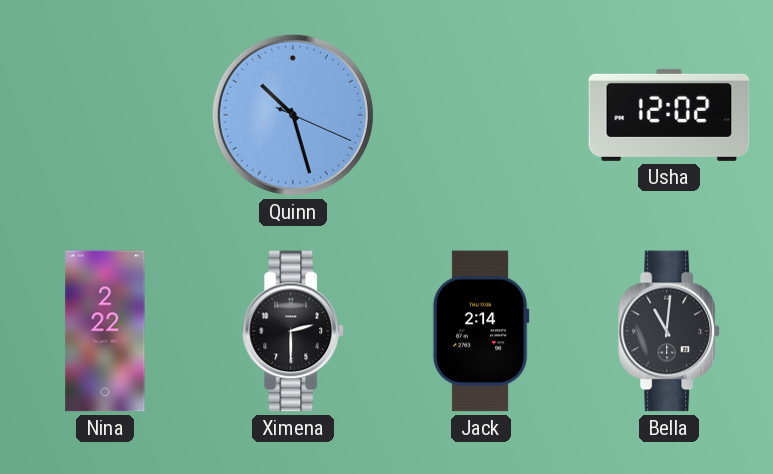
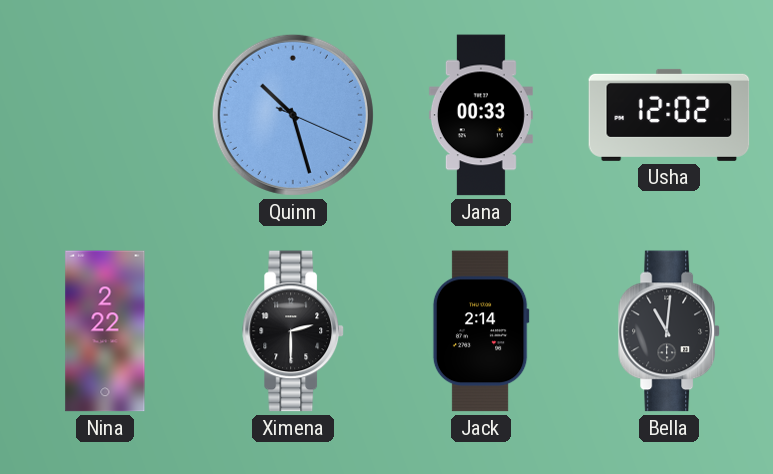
Jana: none -> 00:33
